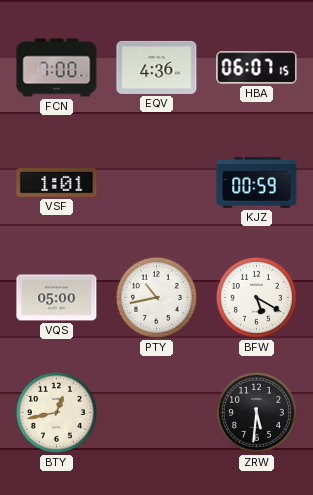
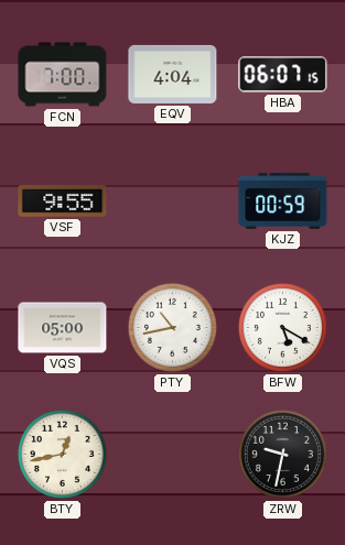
EQV: 4:36 -> 4:04
VSF: 1:01 -> 9:55
ZRW: 5:31 -> 9:32
